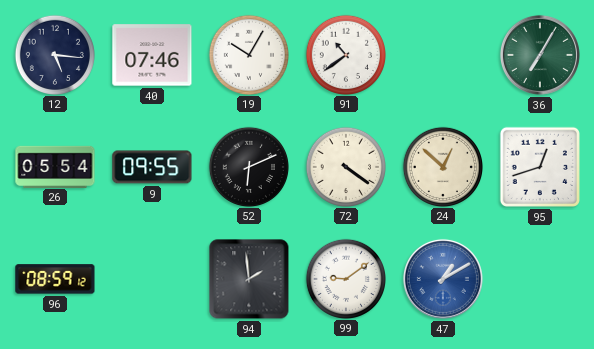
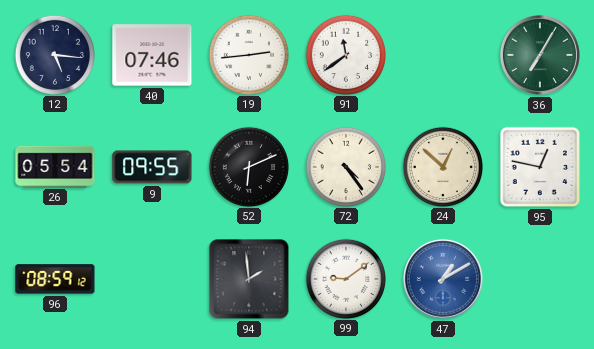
19: 10:05 -> 2:44
91: 10:39 -> 11:39
72: 4:21 -> 4:24
95: 12:42 -> 12:47
